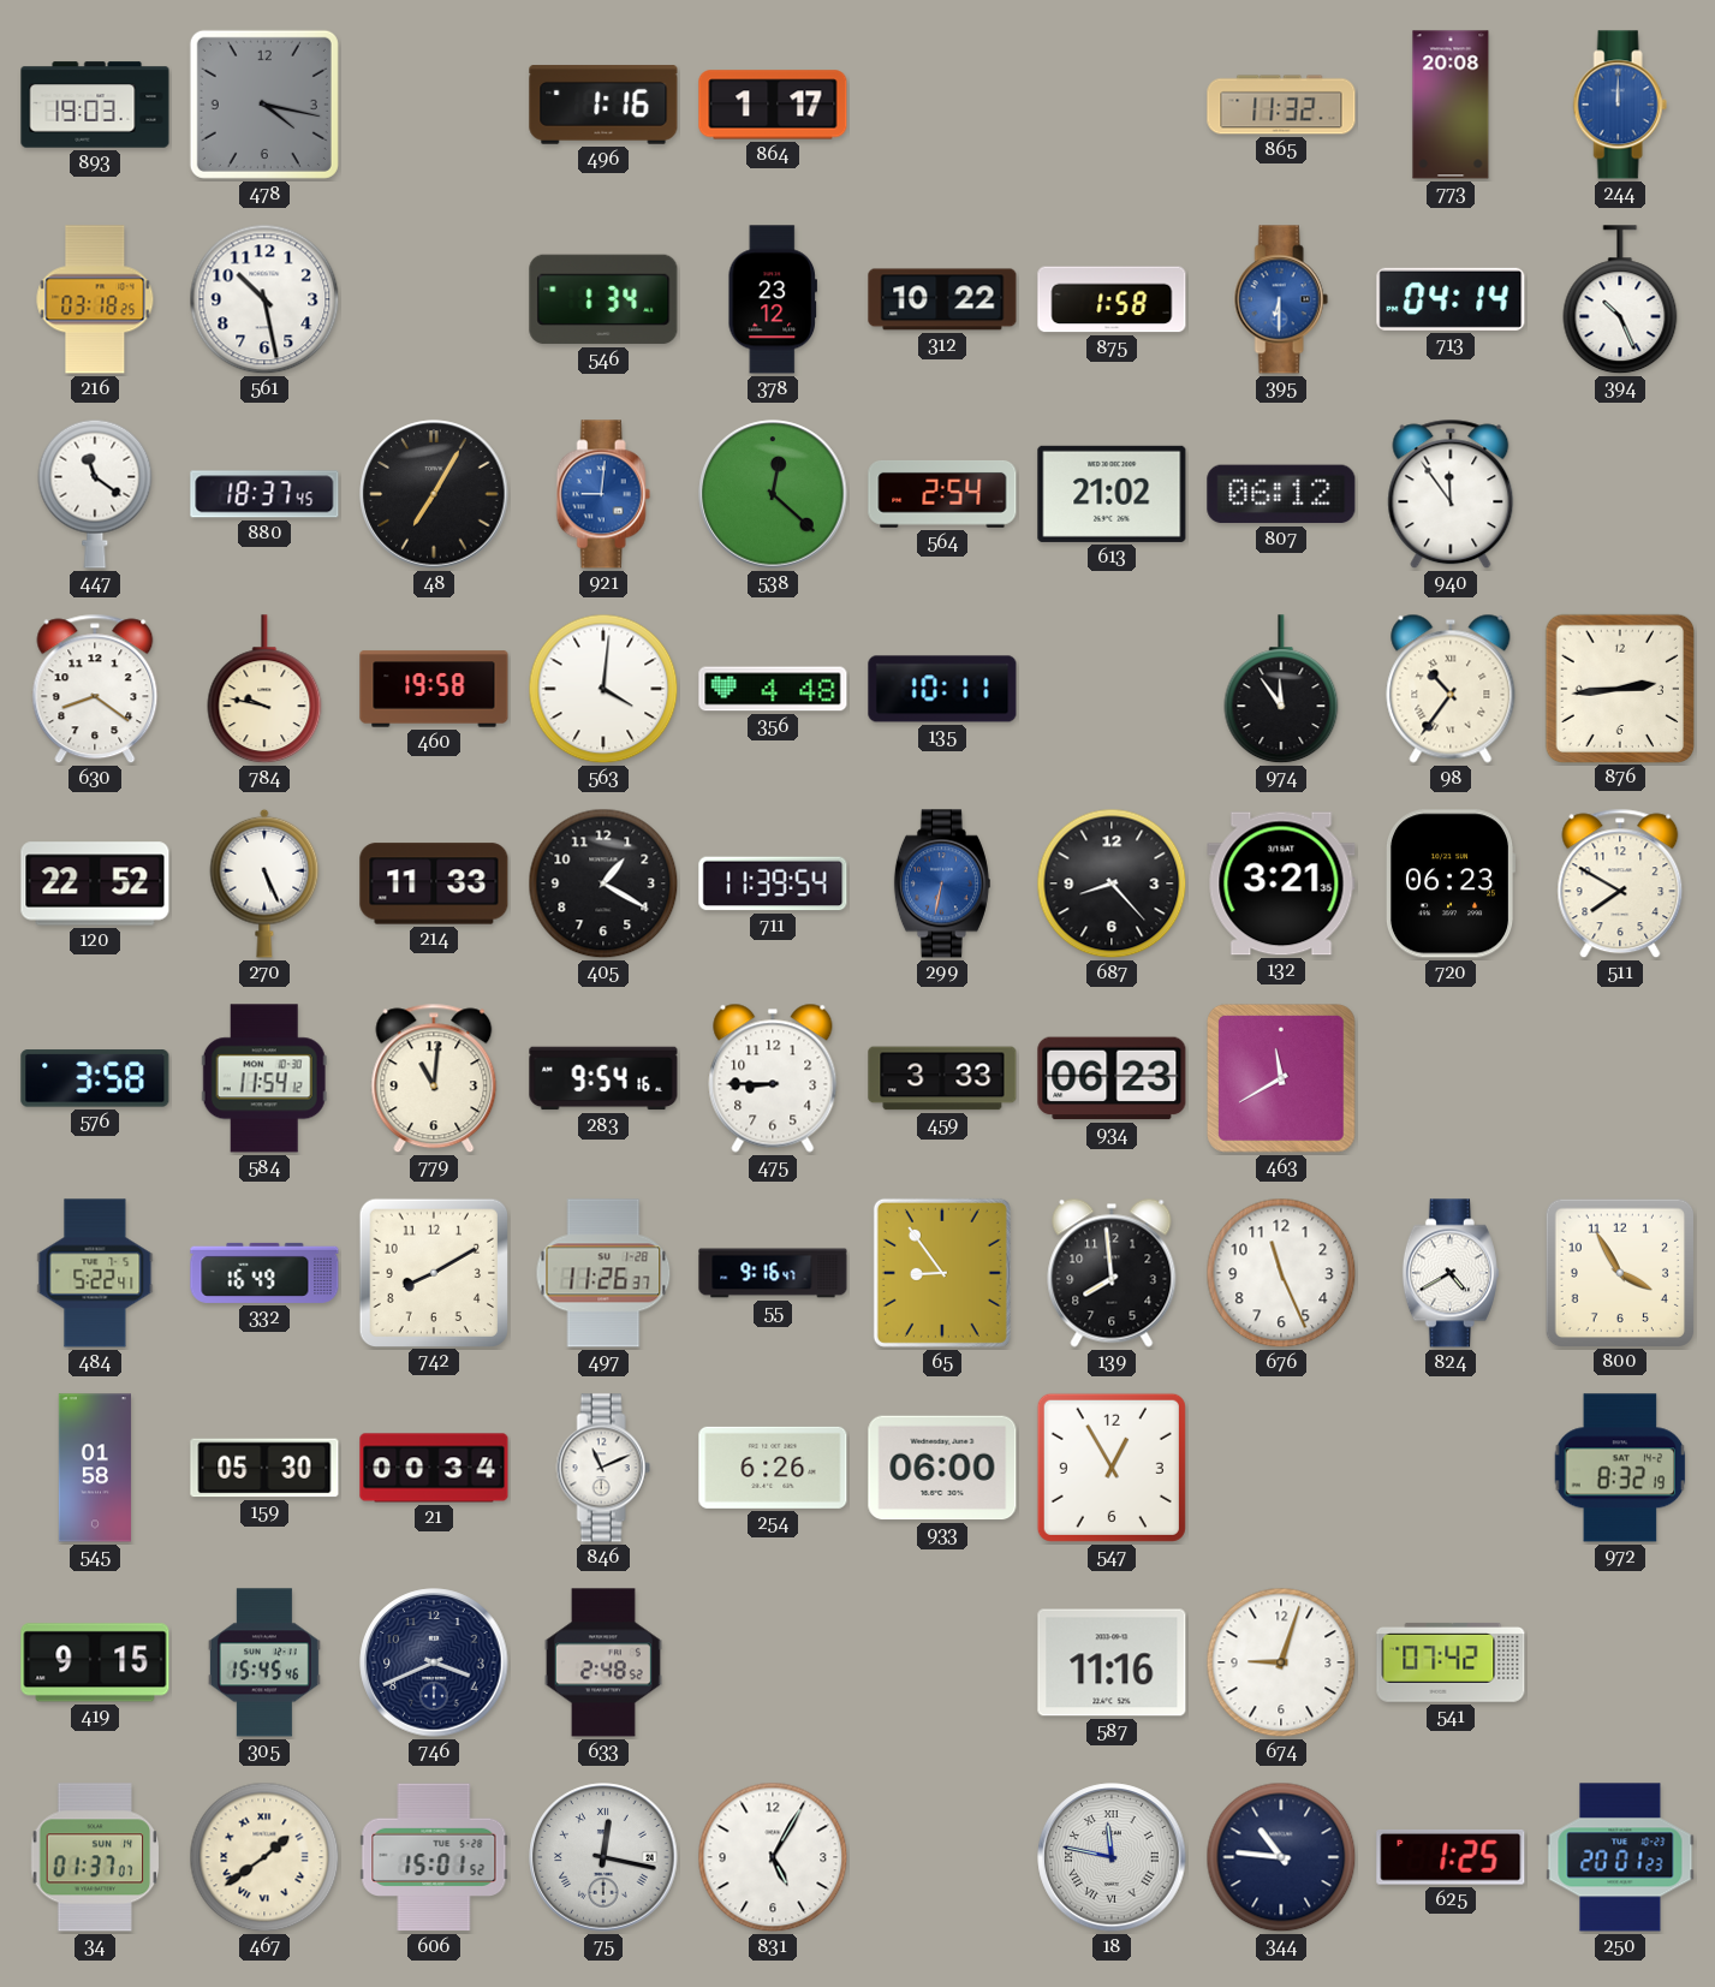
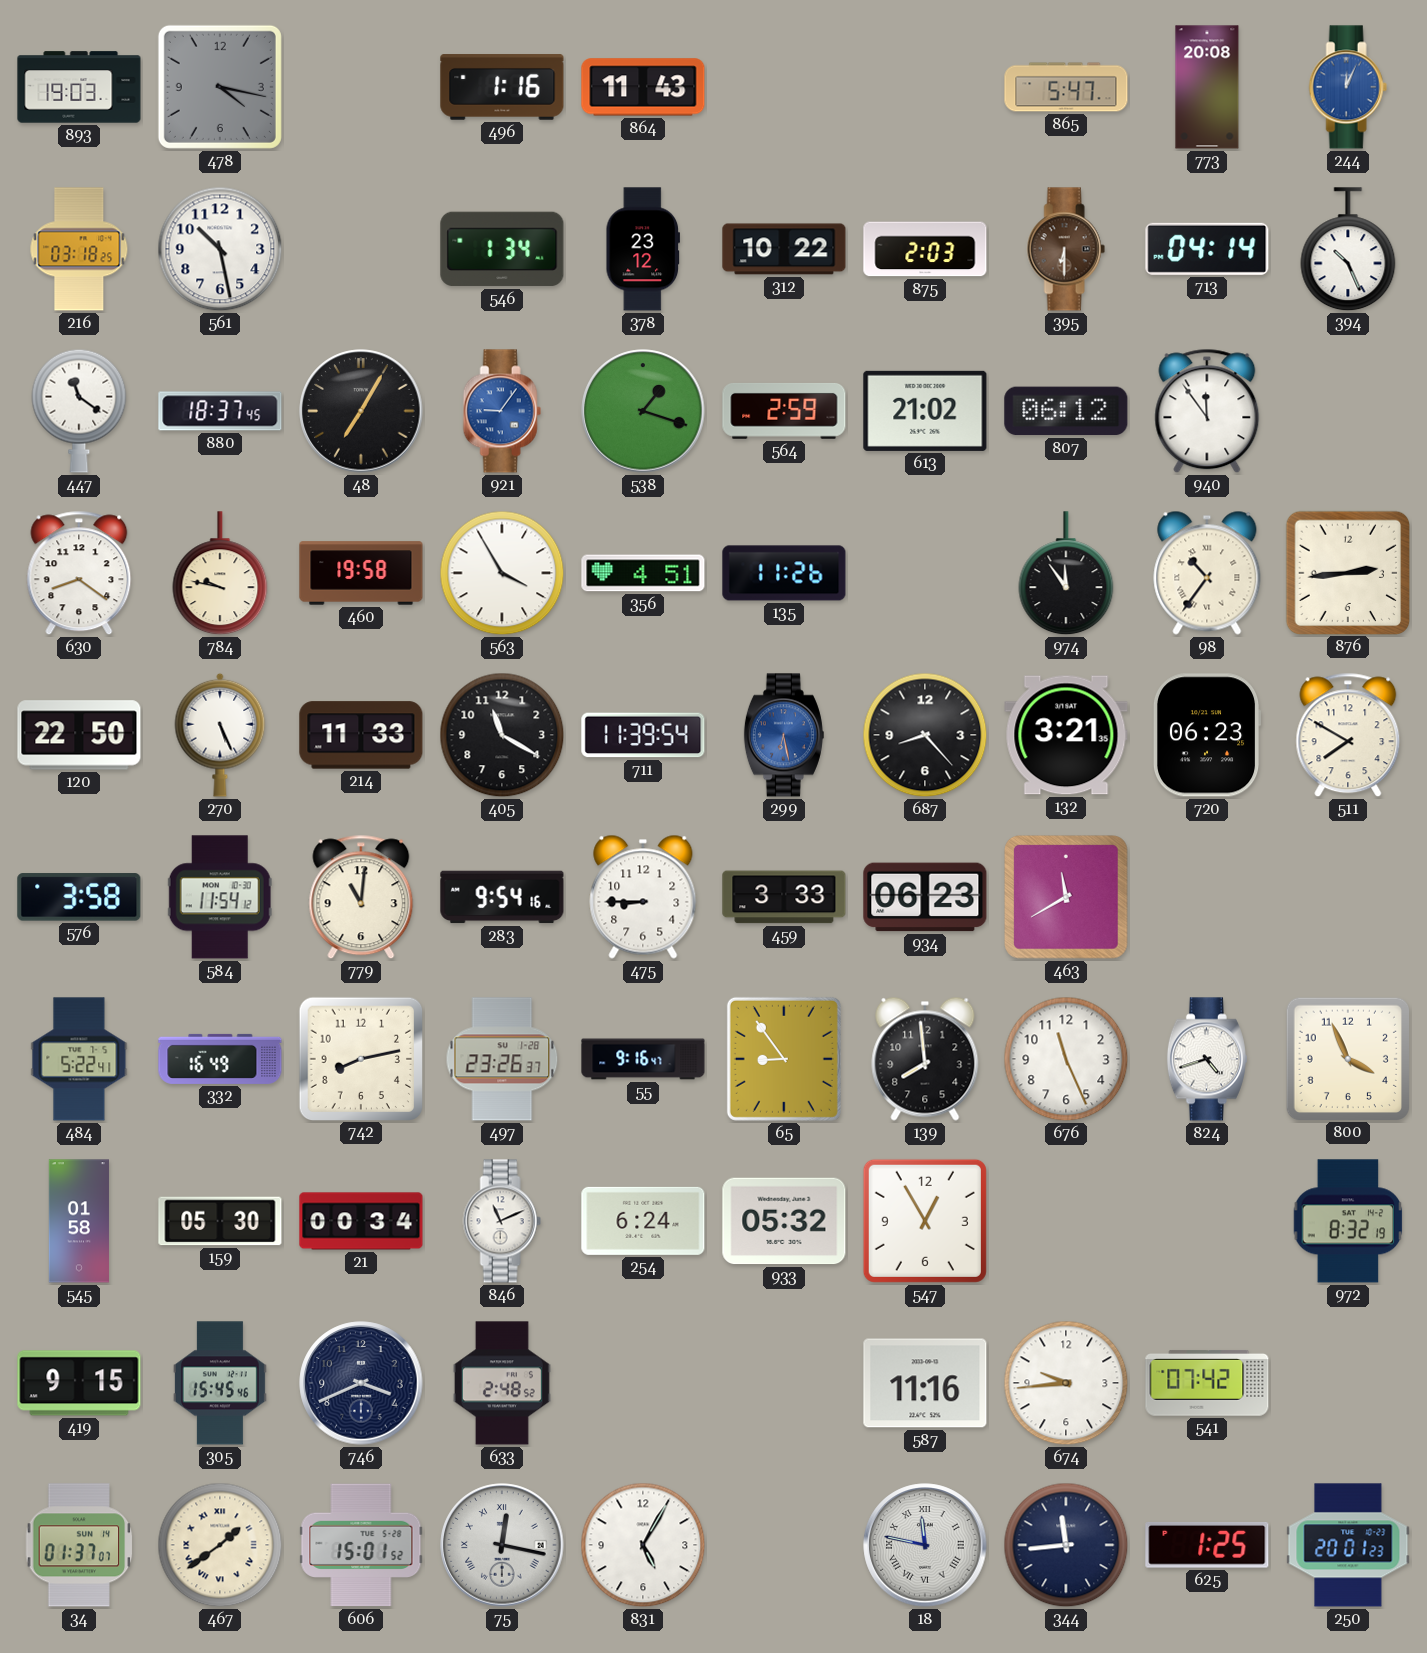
864: 1:17 -> 11:43
865: 11:32 -> 5:47
244: 12:00 -> 12:04
875: 1:58 -> 2:03
395 dial: blue -> brown
921: 9:01 -> 9:06
538: 12:22 -> 1:18
564: 2:54 -> 2:59
563: 4:01 -> 3:55
356: 4:48 -> 4:51
135: 10:11 -> 11:26
120: 22:52 -> 22:50
405: 1:20 -> 11:20
299: 6:32 -> 6:28
742: 8:10 -> 8:13
497: 11:26 -> 23:26
824: 4:40 -> 4:42
800: 3:55 -> 3:56
254: 6:26 -> 6:24
933: 06:00 -> 05:32
674: 9:03 -> 9:44
344: 10:46 -> 11:44
